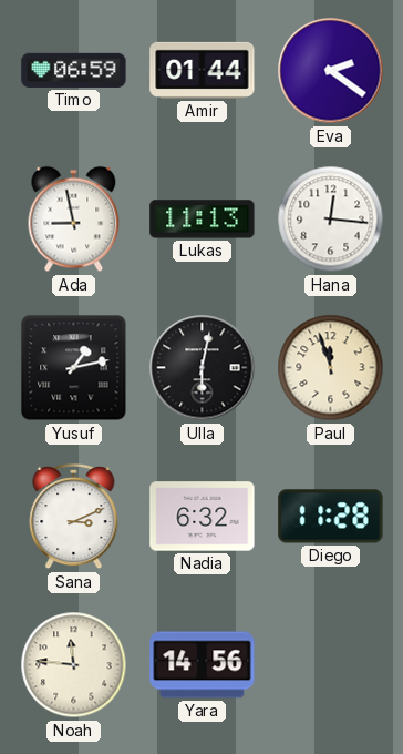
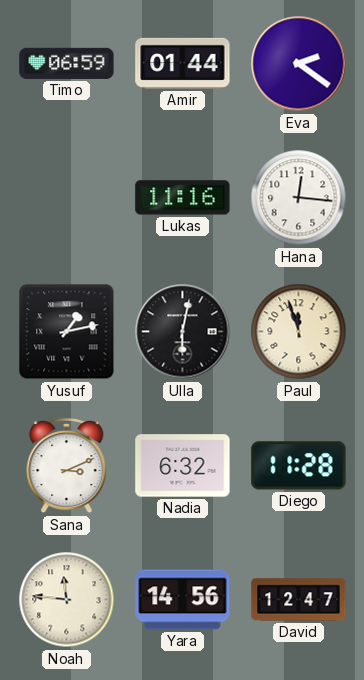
Ada: 8:58 -> none
Lukas: 11:13 -> 11:16
David: none -> 12:47
